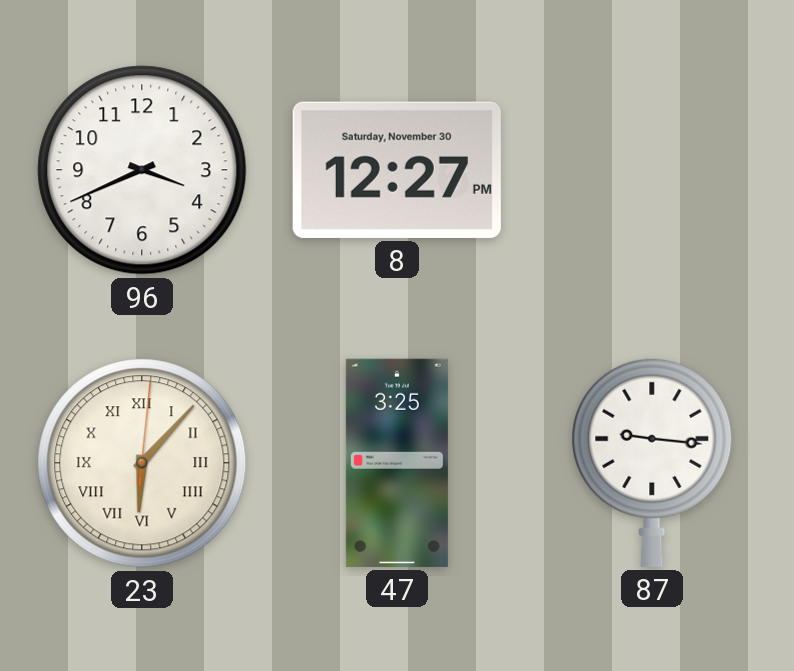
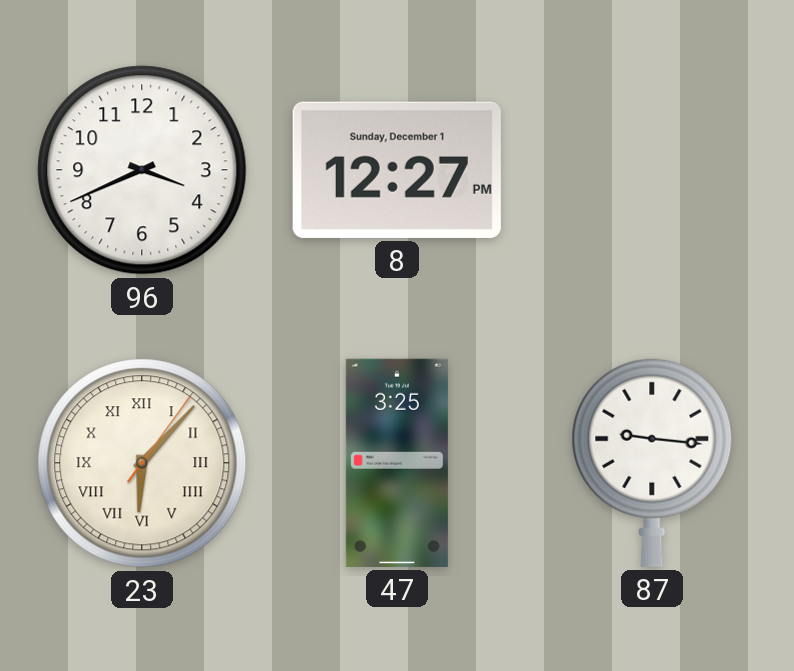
8 date: Saturday, November 30 -> Sunday, December 1
23: 6:07:01 -> 6:07:06
